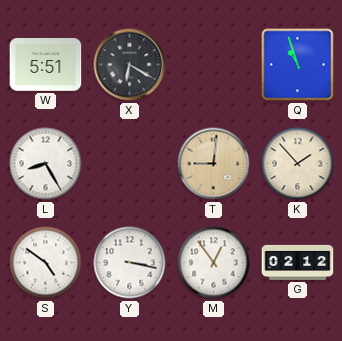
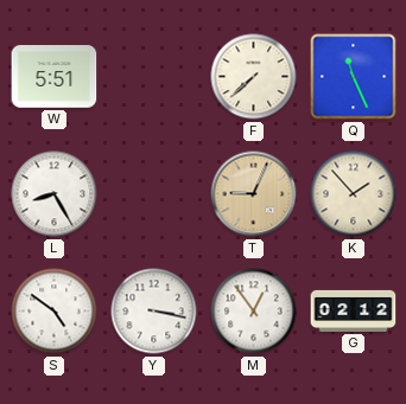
X: 6:20 -> none
F: none -> 7:38
Q: 10:57 -> 11:26
T: 9:01 -> 9:04
